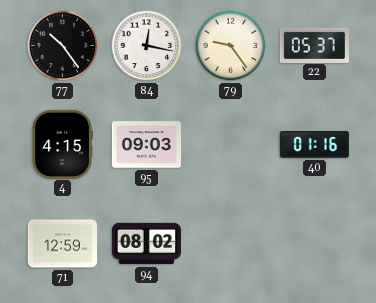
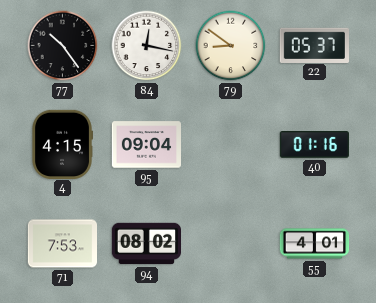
79: 9:24 -> 8:51
95: 09:03 -> 09:04
71: 12:59 -> 7:53
55: none -> 4:01
